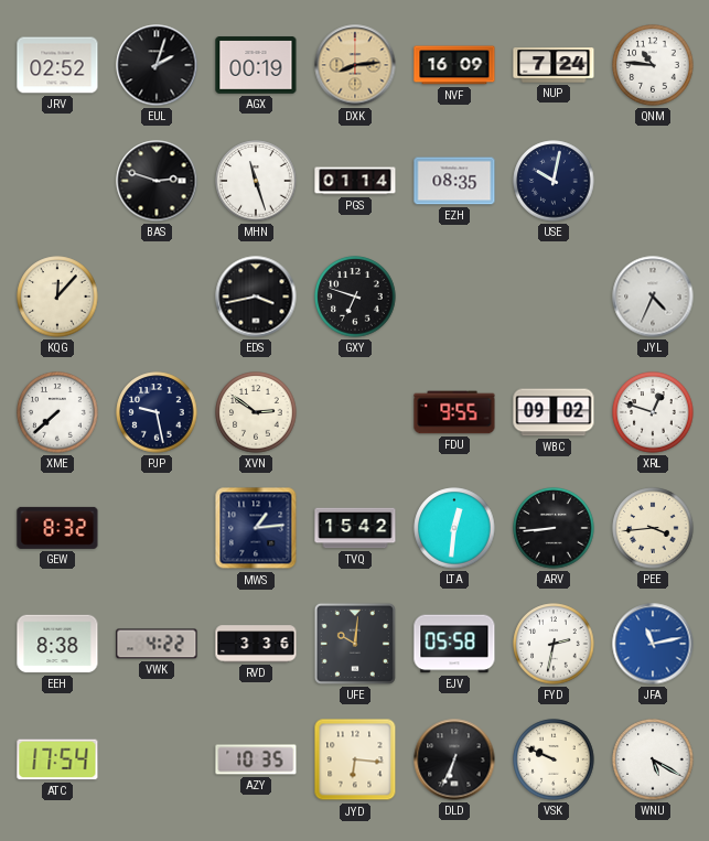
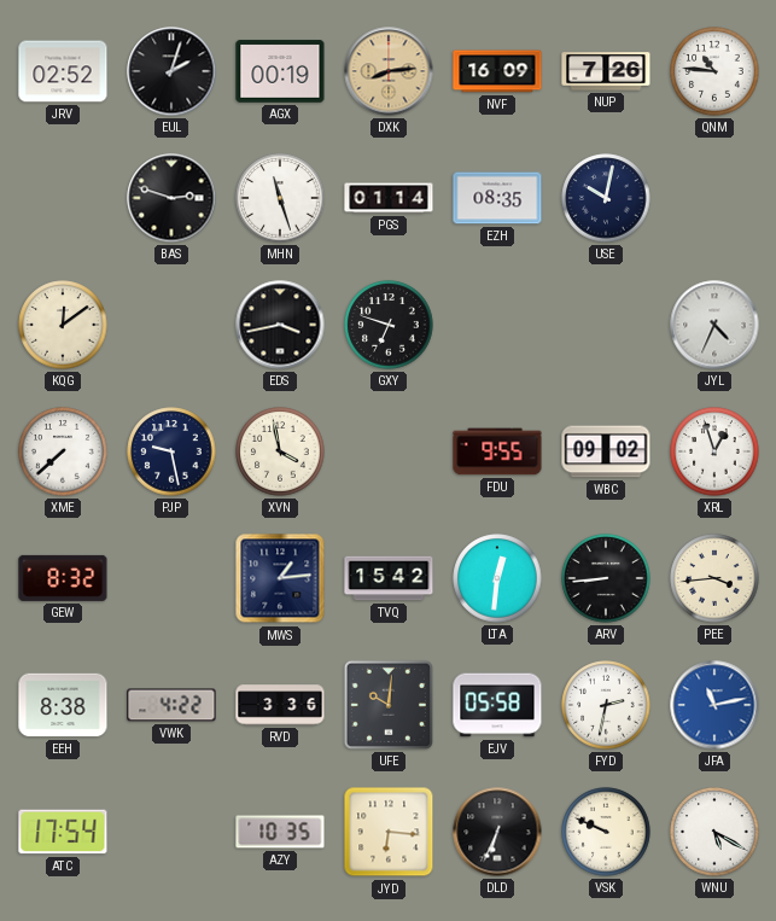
NUP: 7:24 -> 7:26
KQG: 12:07 -> 12:09
XVN: 2:51 -> 3:58
XRL: 12:48 -> 12:57
